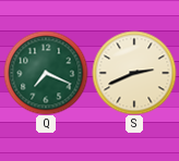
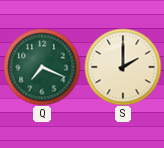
S: 2:41 -> 2:00
